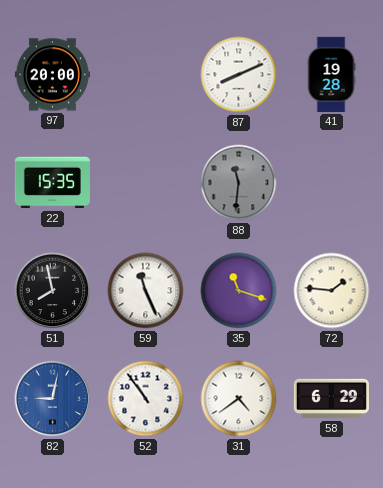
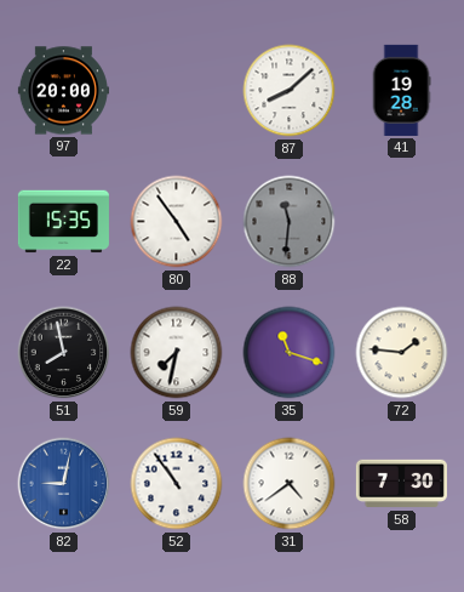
87: 8:11 -> 8:08
80: none -> 4:54
59: 11:26 -> 7:32
58: 6:29 -> 7:30
